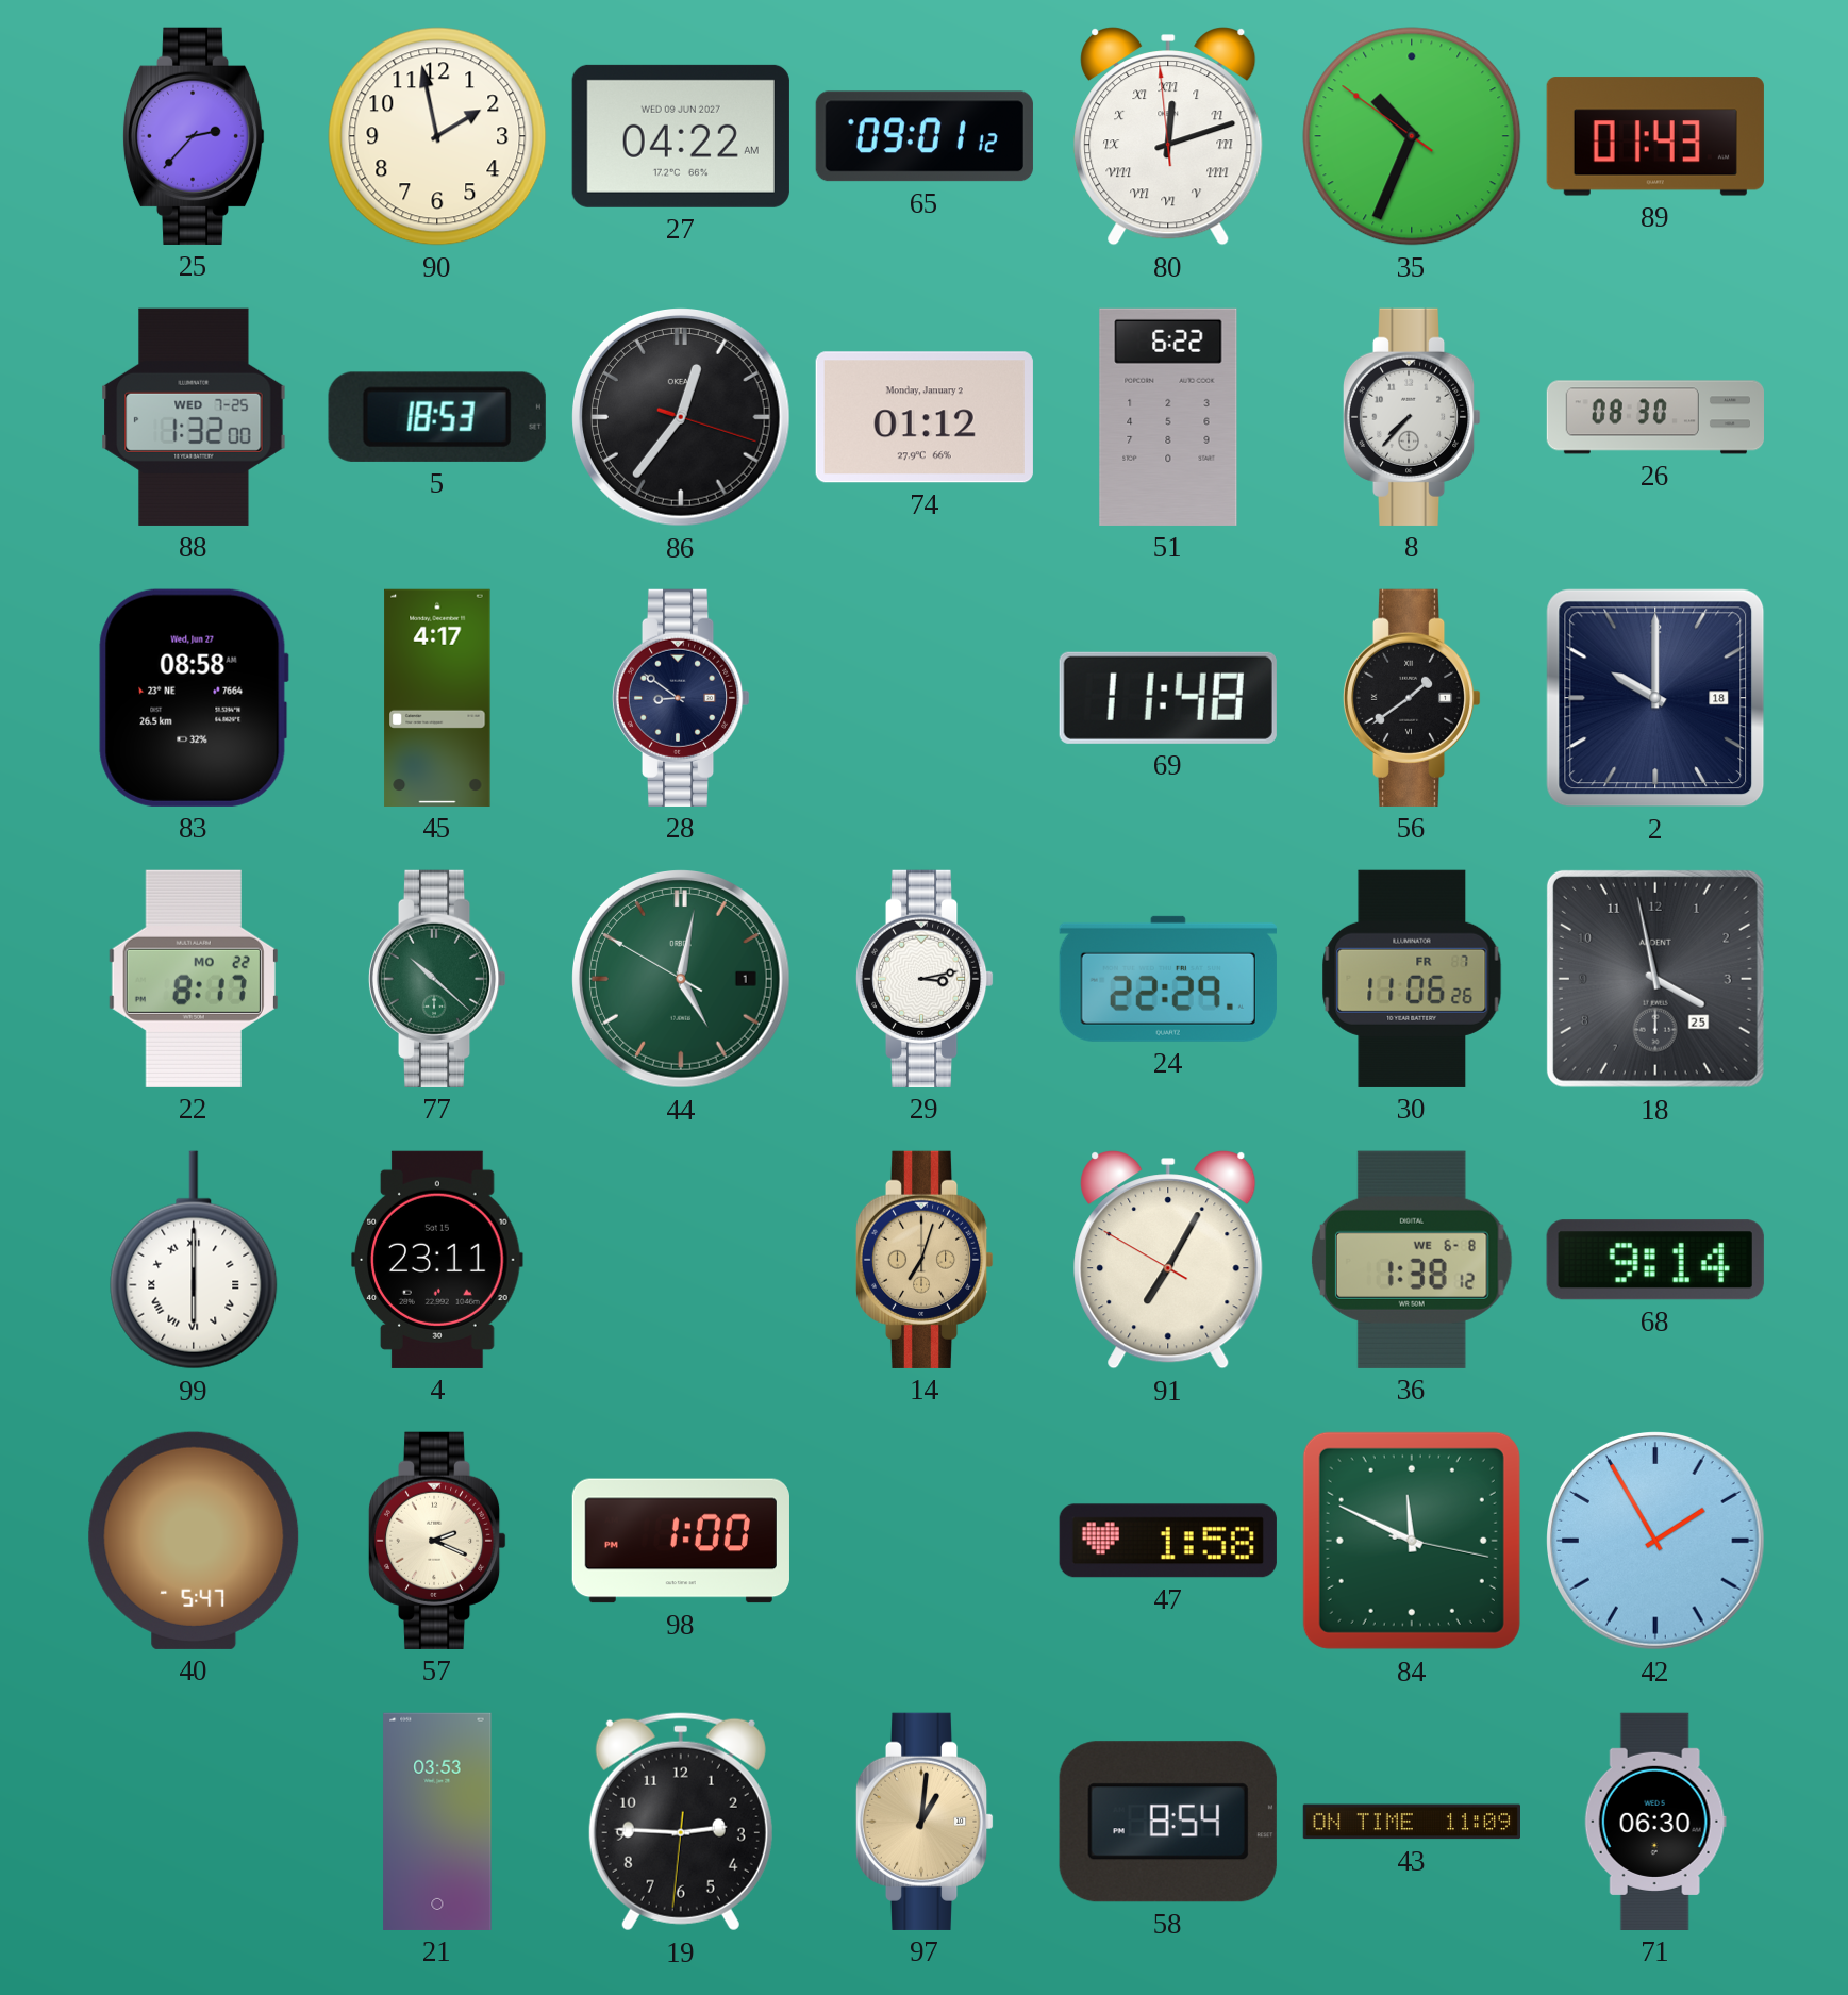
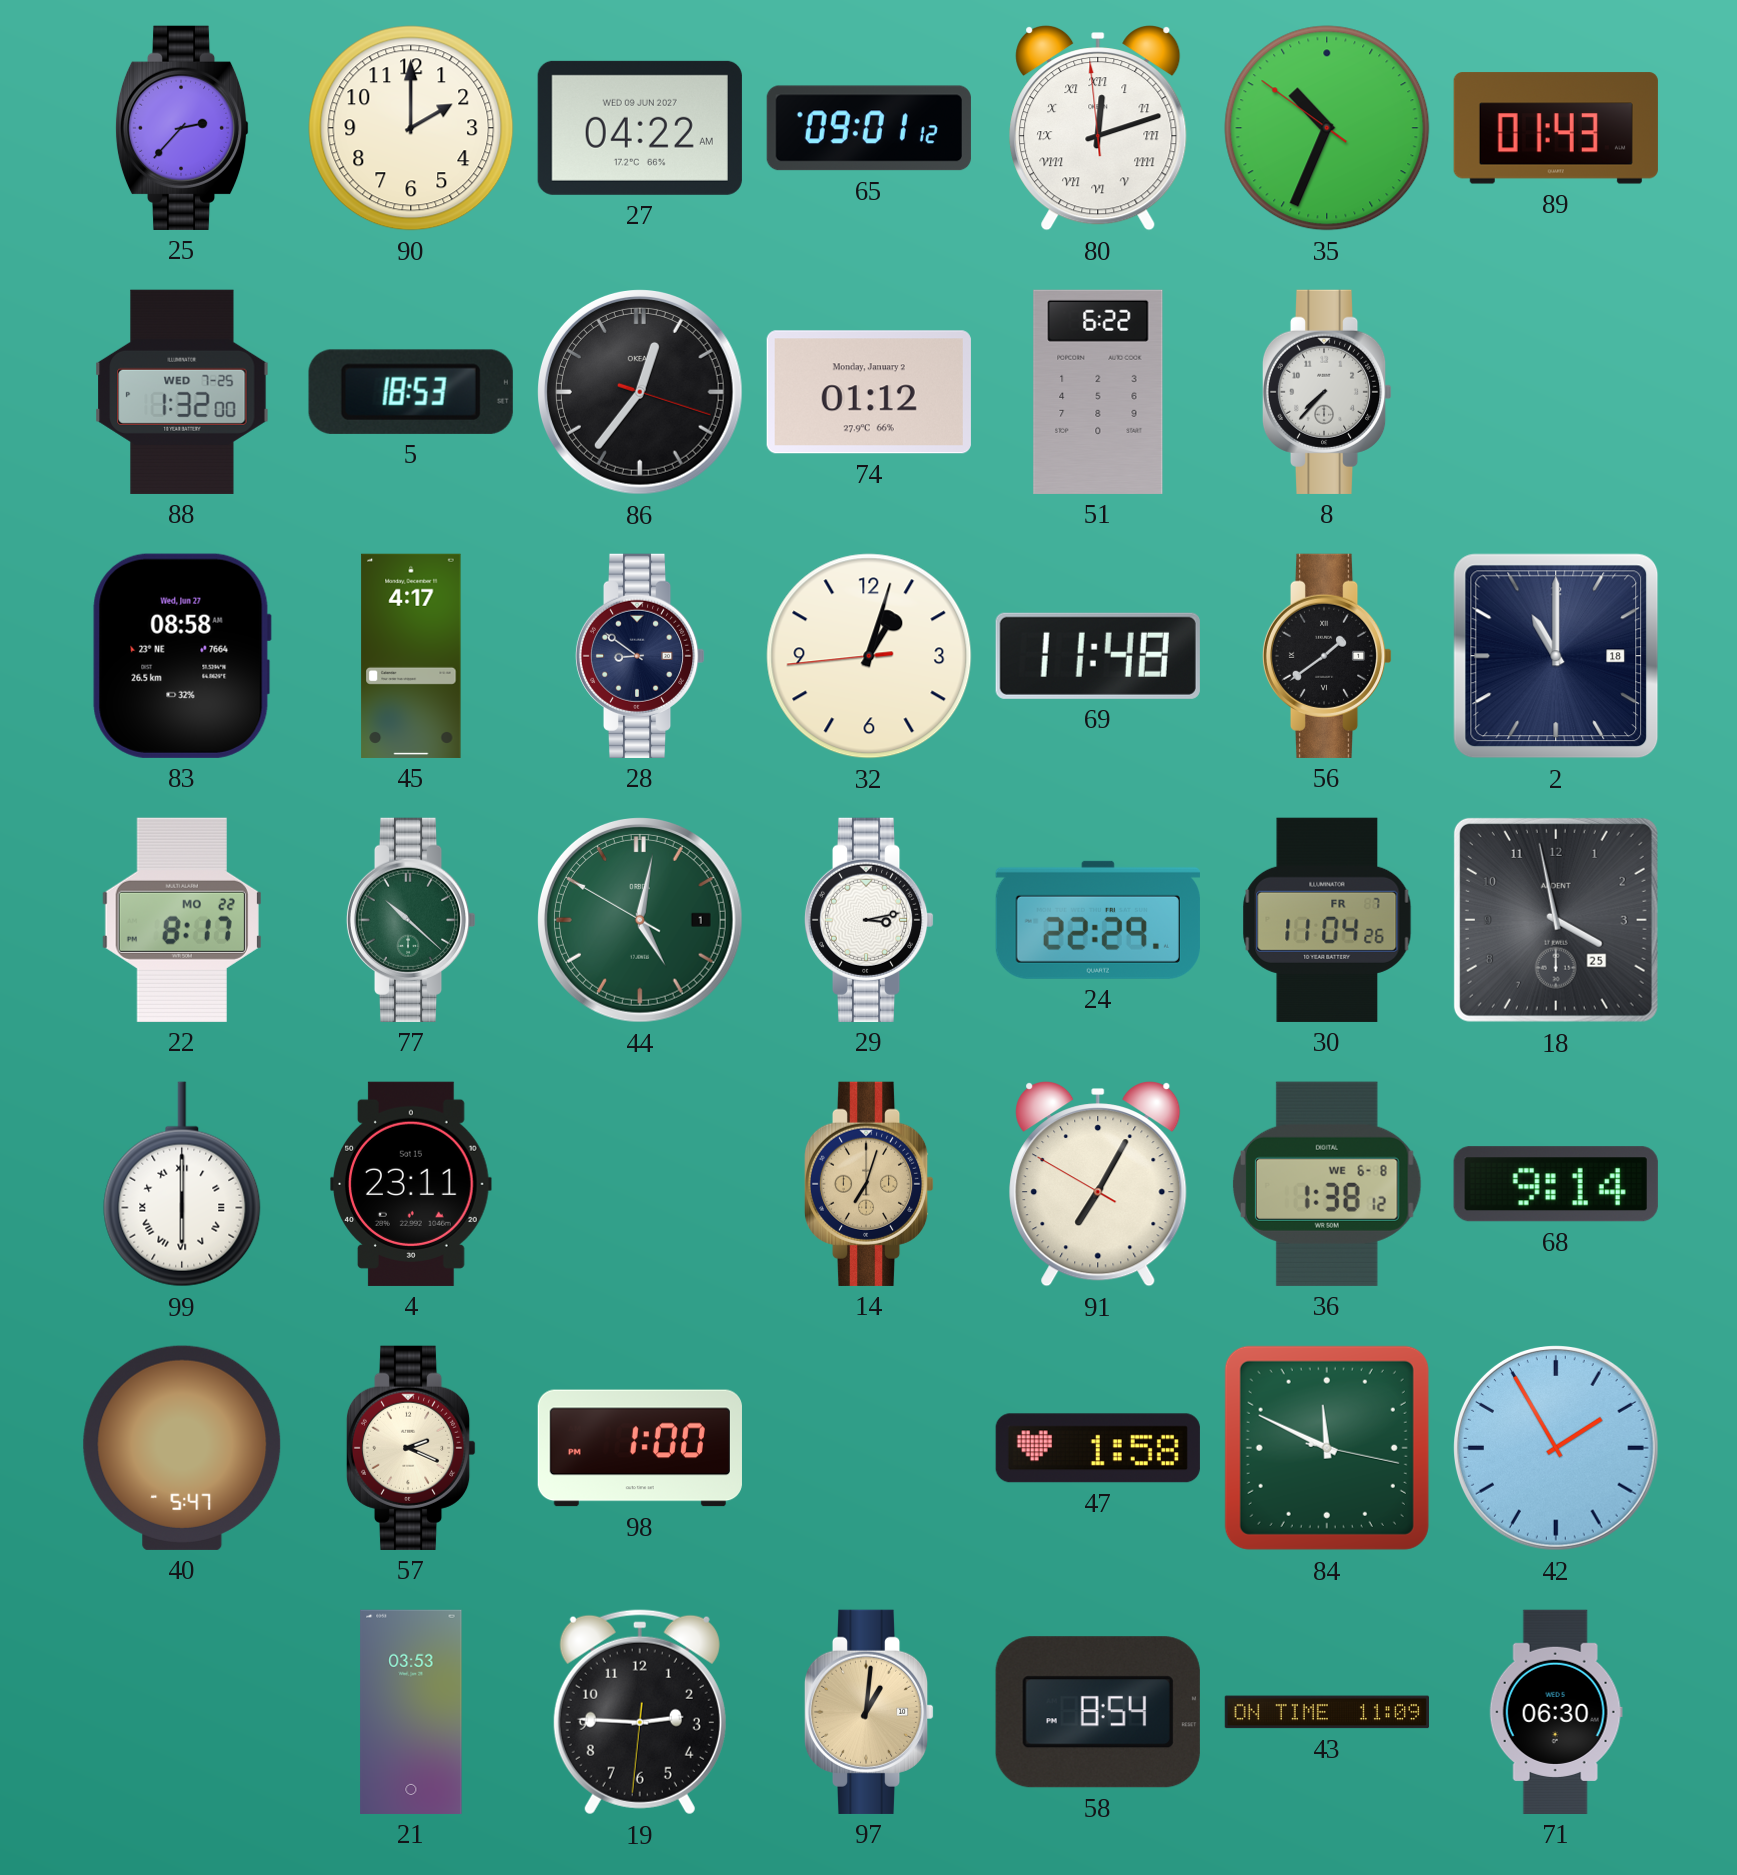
90: 1:58 -> 2:00
26: 08:30 -> none
32: none -> 1:02
2: 10:00 -> 11:00
30: 11:06 -> 11:04
